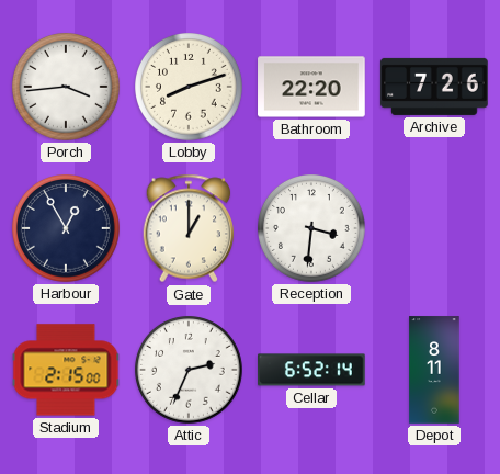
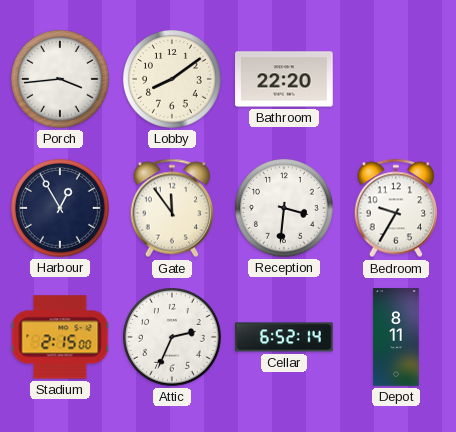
Lobby: 8:12 -> 8:09
Archive: 7:26 -> none
Gate: 1:00 -> 11:54
Bedroom: none -> 9:35
